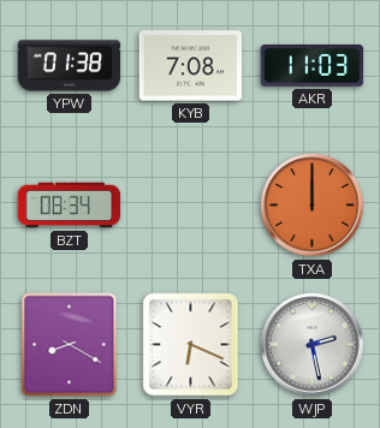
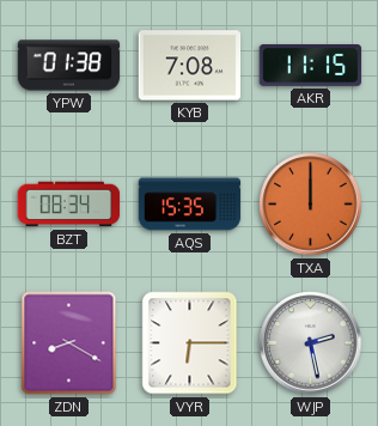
AKR: 11:03 -> 11:15
AQS: none -> 15:35
VYR: 6:19 -> 6:15
